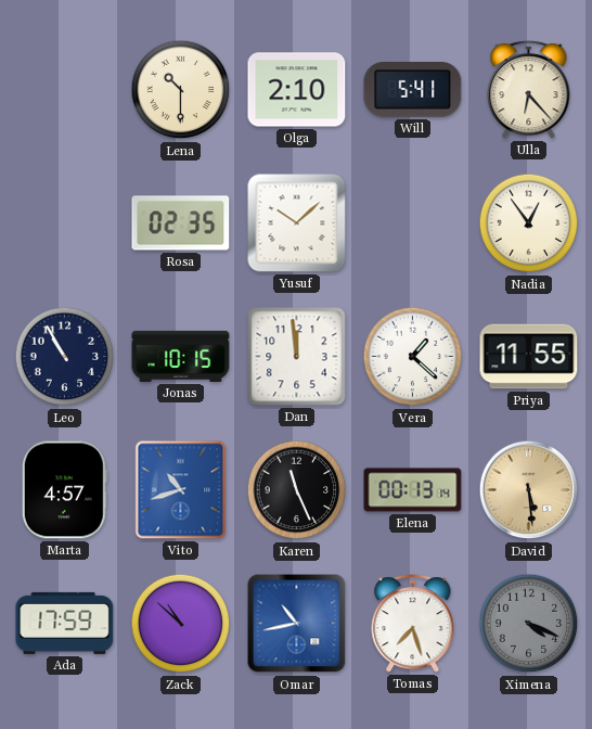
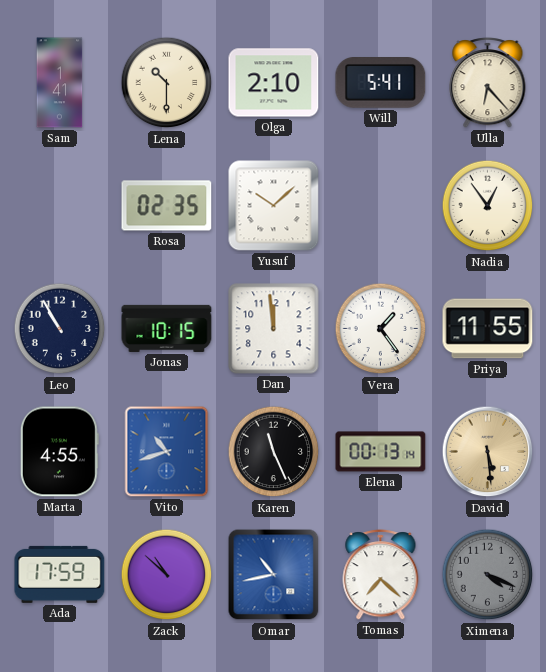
Sam: none -> 1:41
Vera: 1:22 -> 1:24
Marta: 4:57 -> 4:55
Tomas: 7:27 -> 7:22
